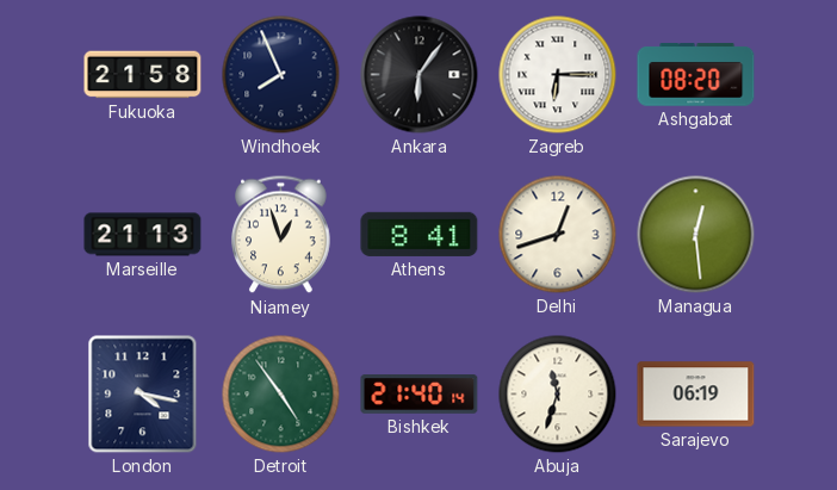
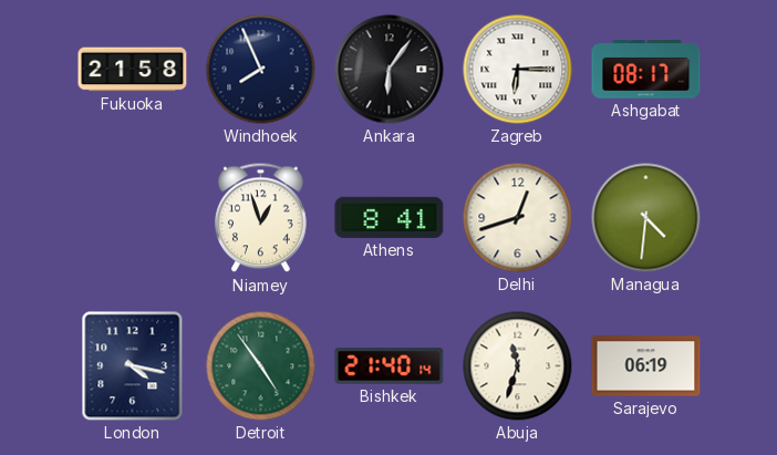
Ashgabat: 08:20 -> 08:17
Marseille: 21:13 -> none
Managua: 12:29 -> 4:31
